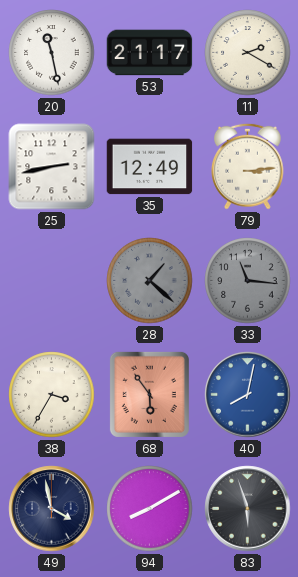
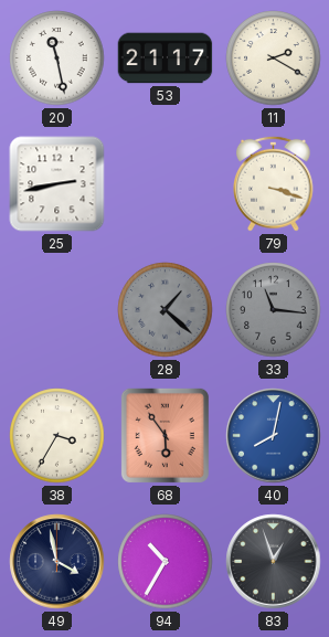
35: 12:49 -> none
79: 3:14 -> 3:18
94: 8:10 -> 10:35
83: 5:57 -> 12:57
